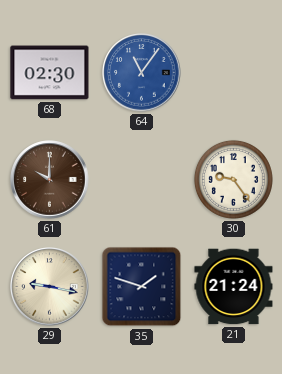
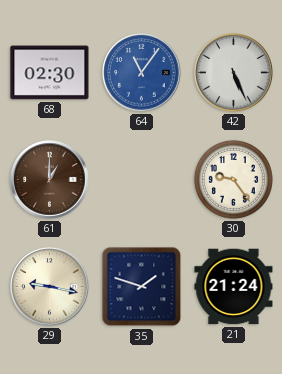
42: none -> 5:26
61: 10:00 -> 1:00
